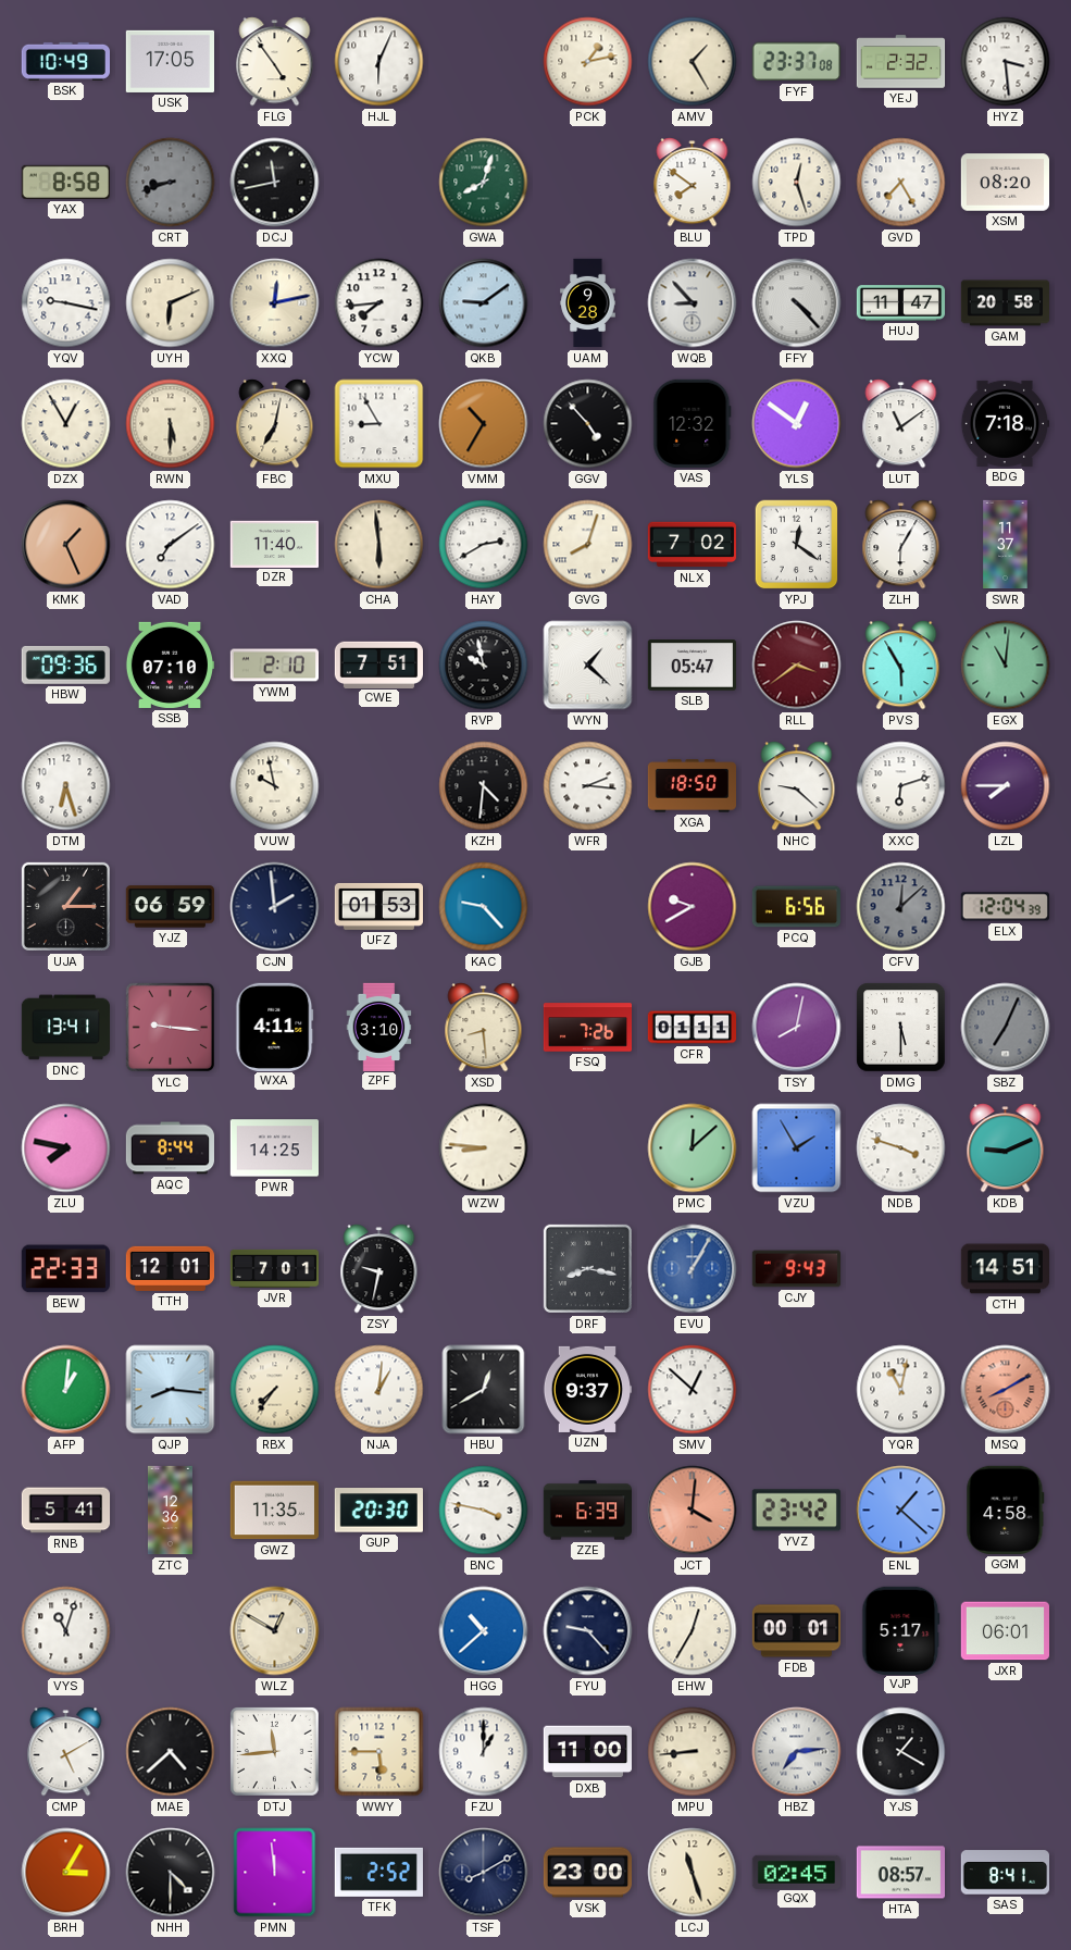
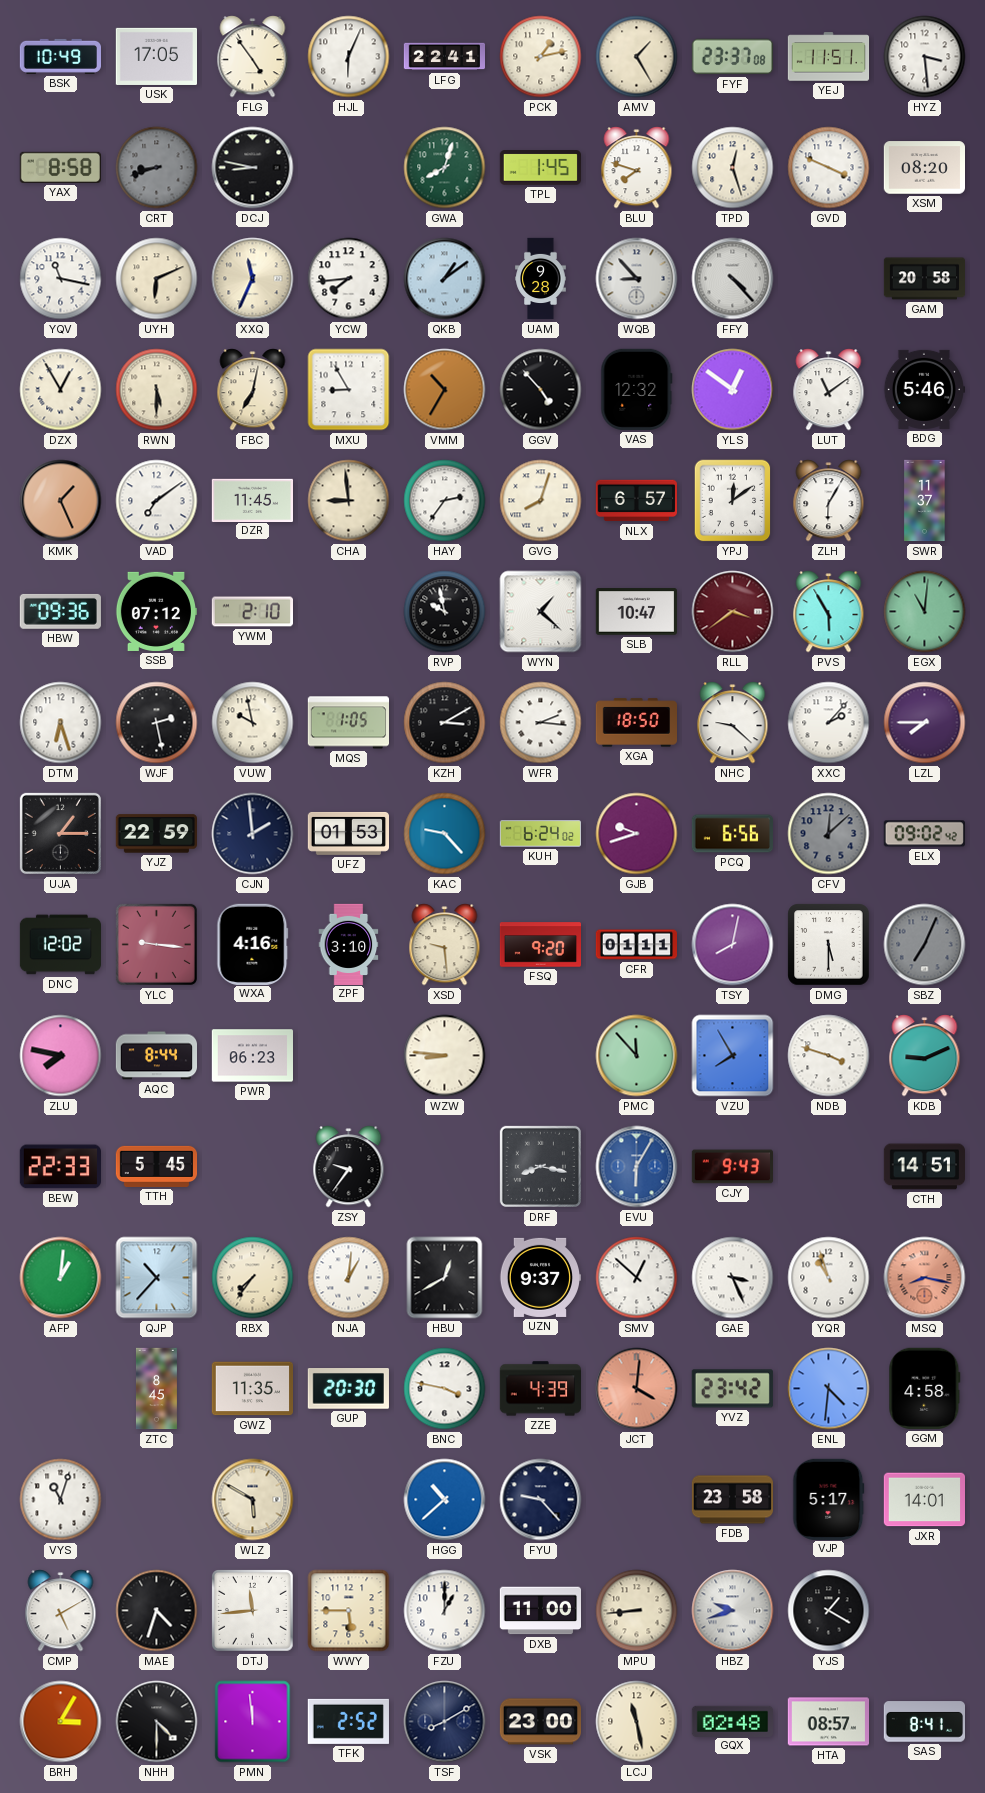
LFG: none -> 22:41
YEJ: 2:32 -> 11:51
DCJ: 11:43 -> 8:47
TPL: none -> 1:45
BLU: 7:51 -> 7:48
GVD: 7:25 -> 3:49
YQV: 9:17 -> 11:17
XXQ: 12:13 -> 11:34
QKB: 9:09 -> 1:09
HUJ: 11:47 -> none
BDG: 7:18 -> 5:46
DZR: 11:40 -> 11:45
CHA: 5:59 -> 8:59
HAY: 2:40 -> 2:36
NLX: 7:02 -> 6:57
YPJ: 12:21 -> 12:09
SSB: 07:10 -> 07:12
CWE: 7:51 -> none
SLB: 05:47 -> 10:47
WJF: none -> 2:28
MQS: none -> 1:05
KZH: 4:31 -> 3:10
XXC: 6:12 -> 2:07
YJZ: 06:59 -> 22:59
KUH: none -> 6:24
GJB: 9:40 -> 9:42
ELX: 12:04 -> 09:02
DNC: 13:41 -> 12:02
WXA: 4:11 -> 4:16
XSD: 8:29 -> 9:29
FSQ: 7:26 -> 9:20
PWR: 14:25 -> 06:23
PMC: 12:08 -> 11:53
VZU: 1:55 -> 7:55
TTH: 12:01 -> 5:45
JVR: 7:01 -> none
ZSY: 9:32 -> 9:36
EVU: 1:05 -> 6:05
QJP: 8:16 -> 10:37
GAE: none -> 3:26
YQR: 11:02 -> 10:57
MSQ: 8:10 -> 8:17
RNB: 5:41 -> none
ZTC: 12:36 -> 8:45
ZZE: 6:39 -> 4:39
ENL: 1:22 -> 4:31
WLZ: 12:50 -> 5:50
EHW: 12:35 -> none
FDB: 00:01 -> 23:58
JXR: 06:01 -> 14:01
MAE: 4:38 -> 4:33
HBZ: 7:14 -> 9:42
LCJ: 11:27 -> 11:28
GQX: 02:45 -> 02:48
